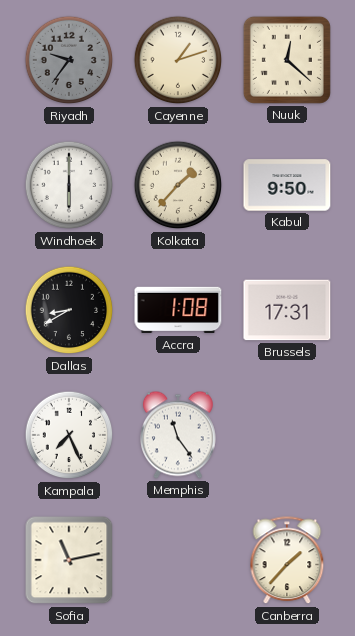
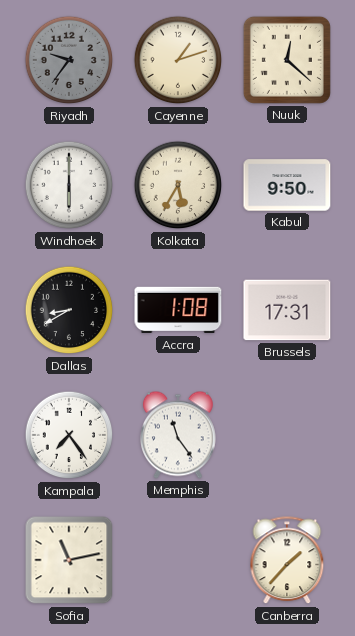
Kolkata: 1:37 -> 5:35
Kampala: 7:26 -> 7:24
